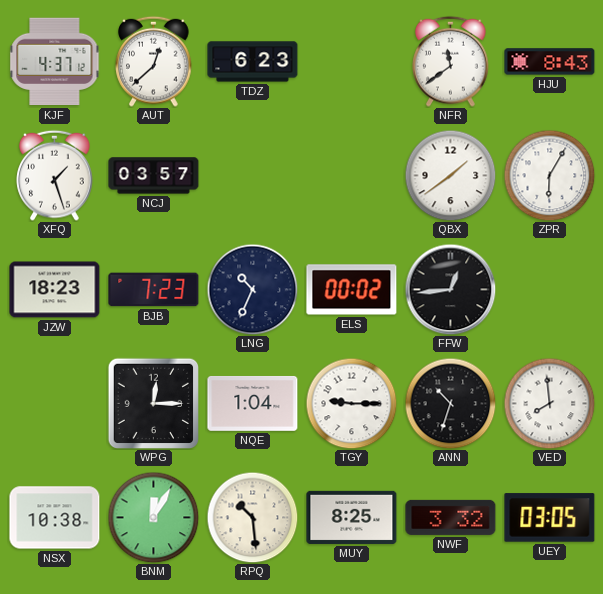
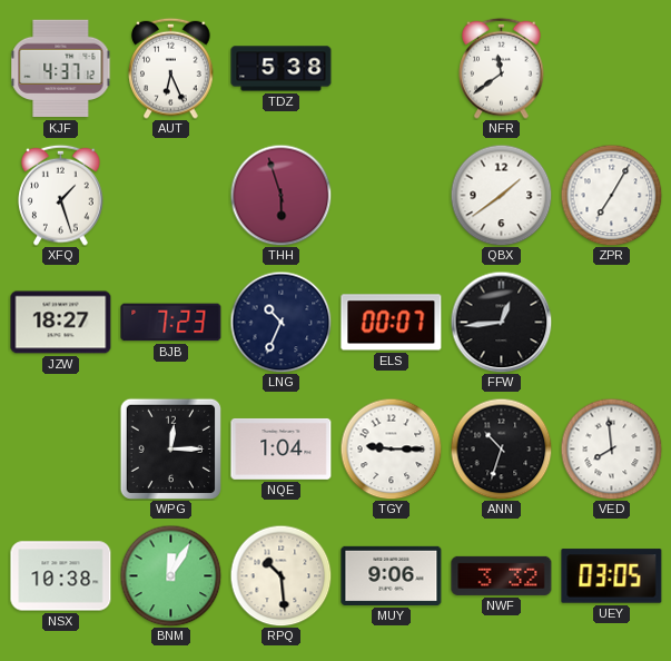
AUT: 12:38 -> 6:26
TDZ: 6:23 -> 5:38
HJU: 8:43 -> none
NCJ: 03:57 -> none
THH: none -> 5:57
ZPR: 6:05 -> 7:05
JZW: 18:23 -> 18:27
ELS: 00:02 -> 00:07
MUY: 8:25 -> 9:06
